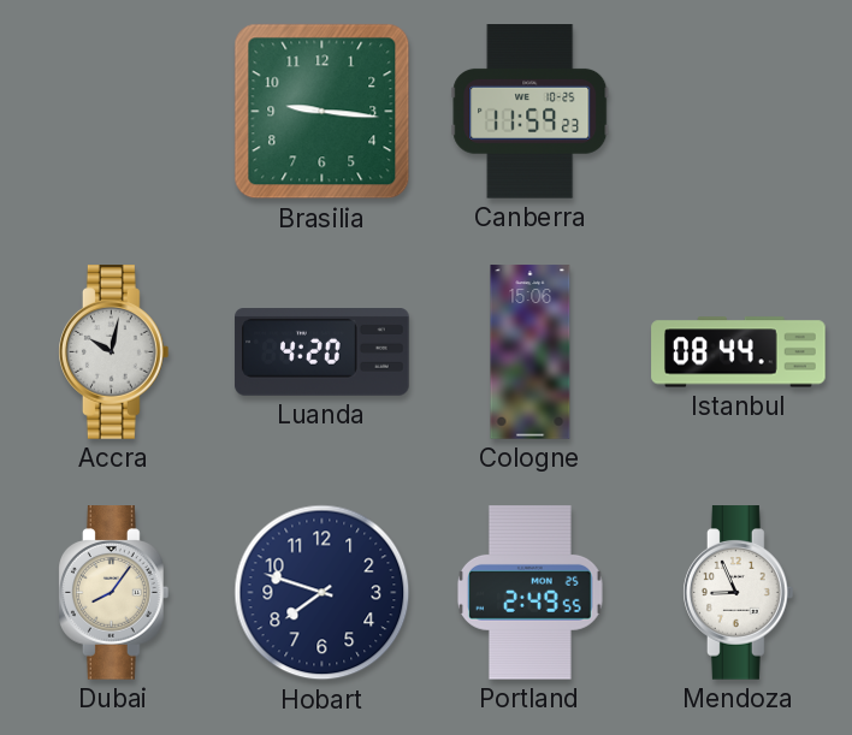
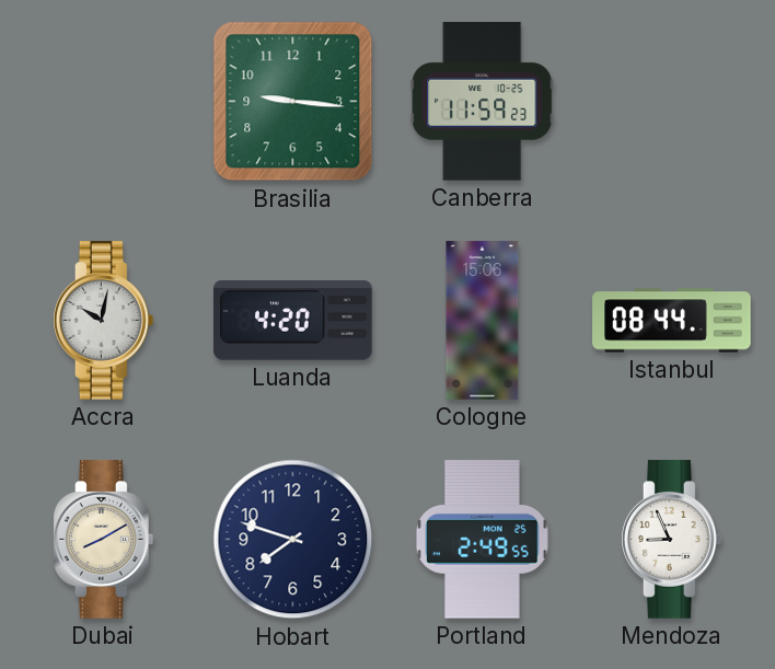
Dubai: 8:06 -> 8:10
